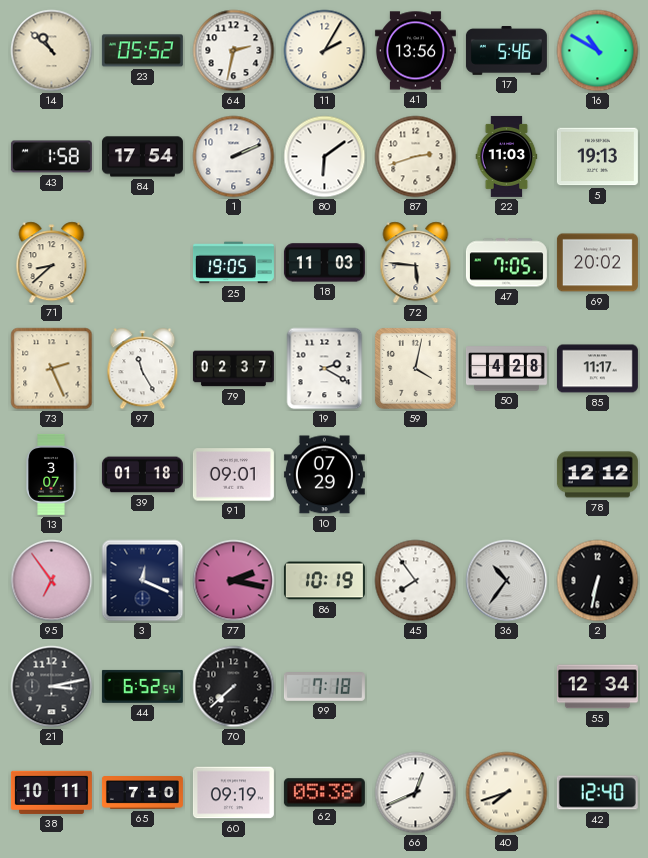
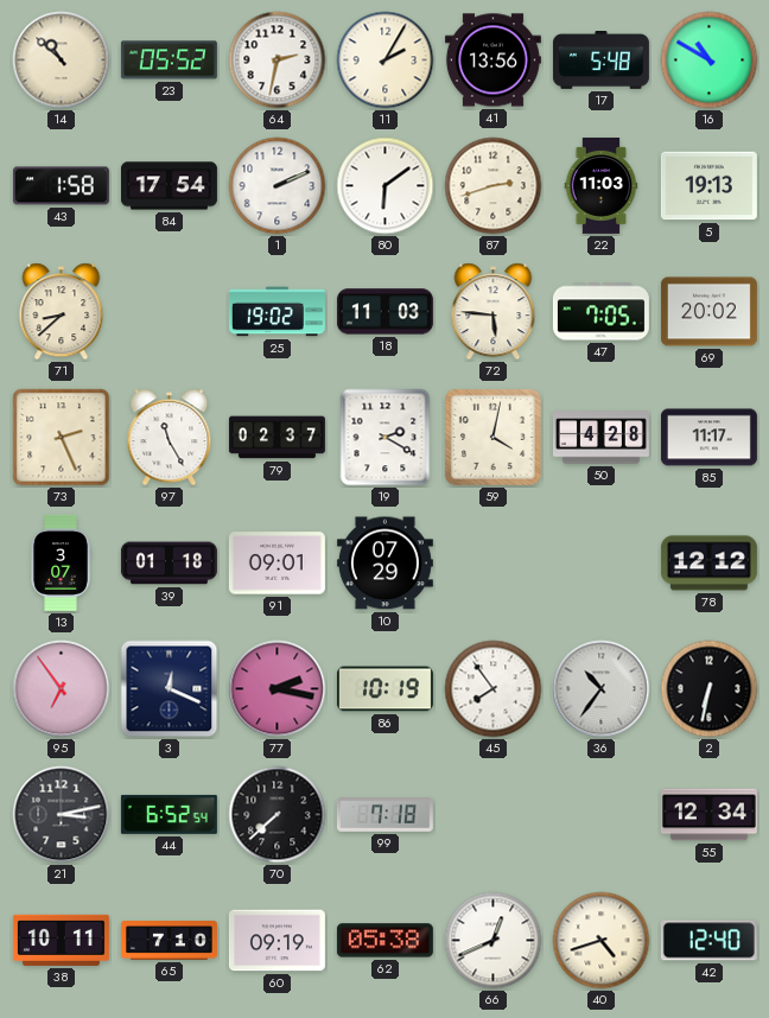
17: 5:46 -> 5:48
25: 19:05 -> 19:02
40: 7:42 -> 4:42
